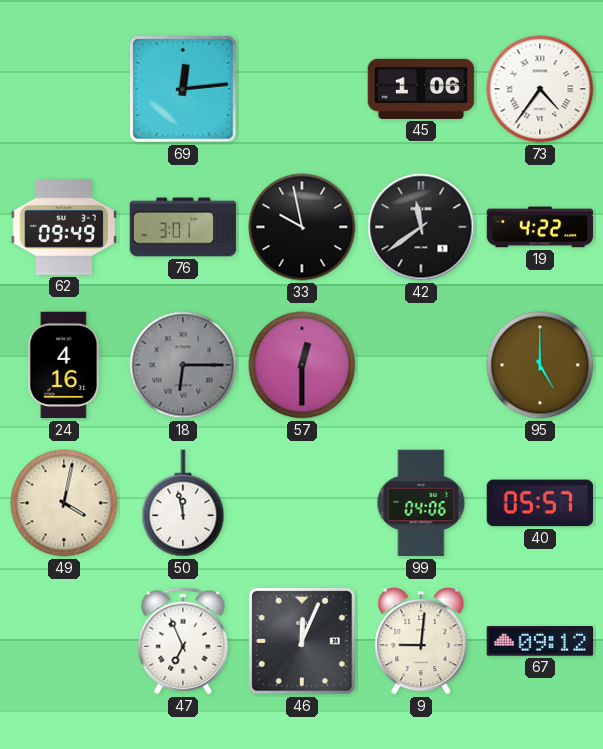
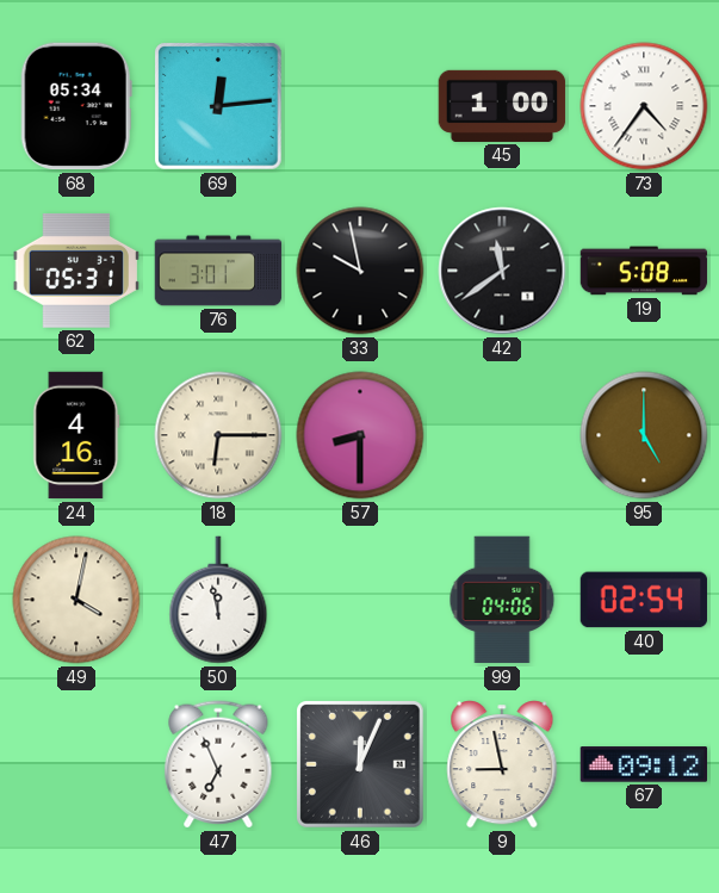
68: none -> 05:34
45: 1:06 -> 1:00
62: 09:49 -> 05:31
19: 4:22 -> 5:08
18 dial: grey -> cream
57: 12:30 -> 8:30
40: 05:57 -> 02:54
9: 9:01 -> 8:58
